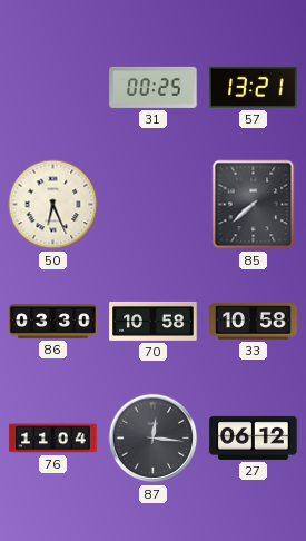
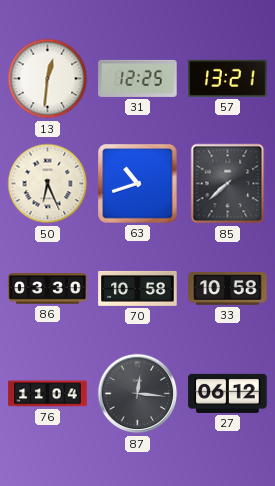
13: none -> 12:31
31: 00:25 -> 12:25
63: none -> 10:42
